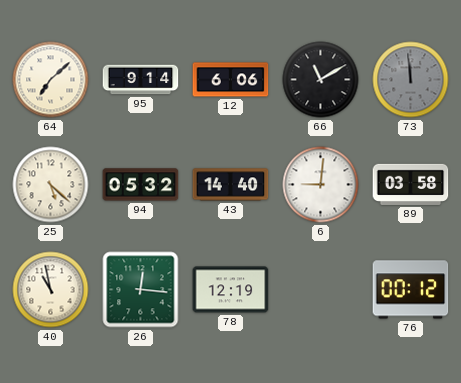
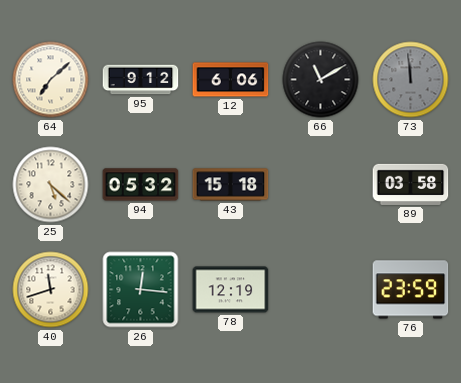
95: 9:14 -> 9:12
43: 14:40 -> 15:18
6: 9:01 -> none
40: 10:58 -> 11:42
76: 00:12 -> 23:59
